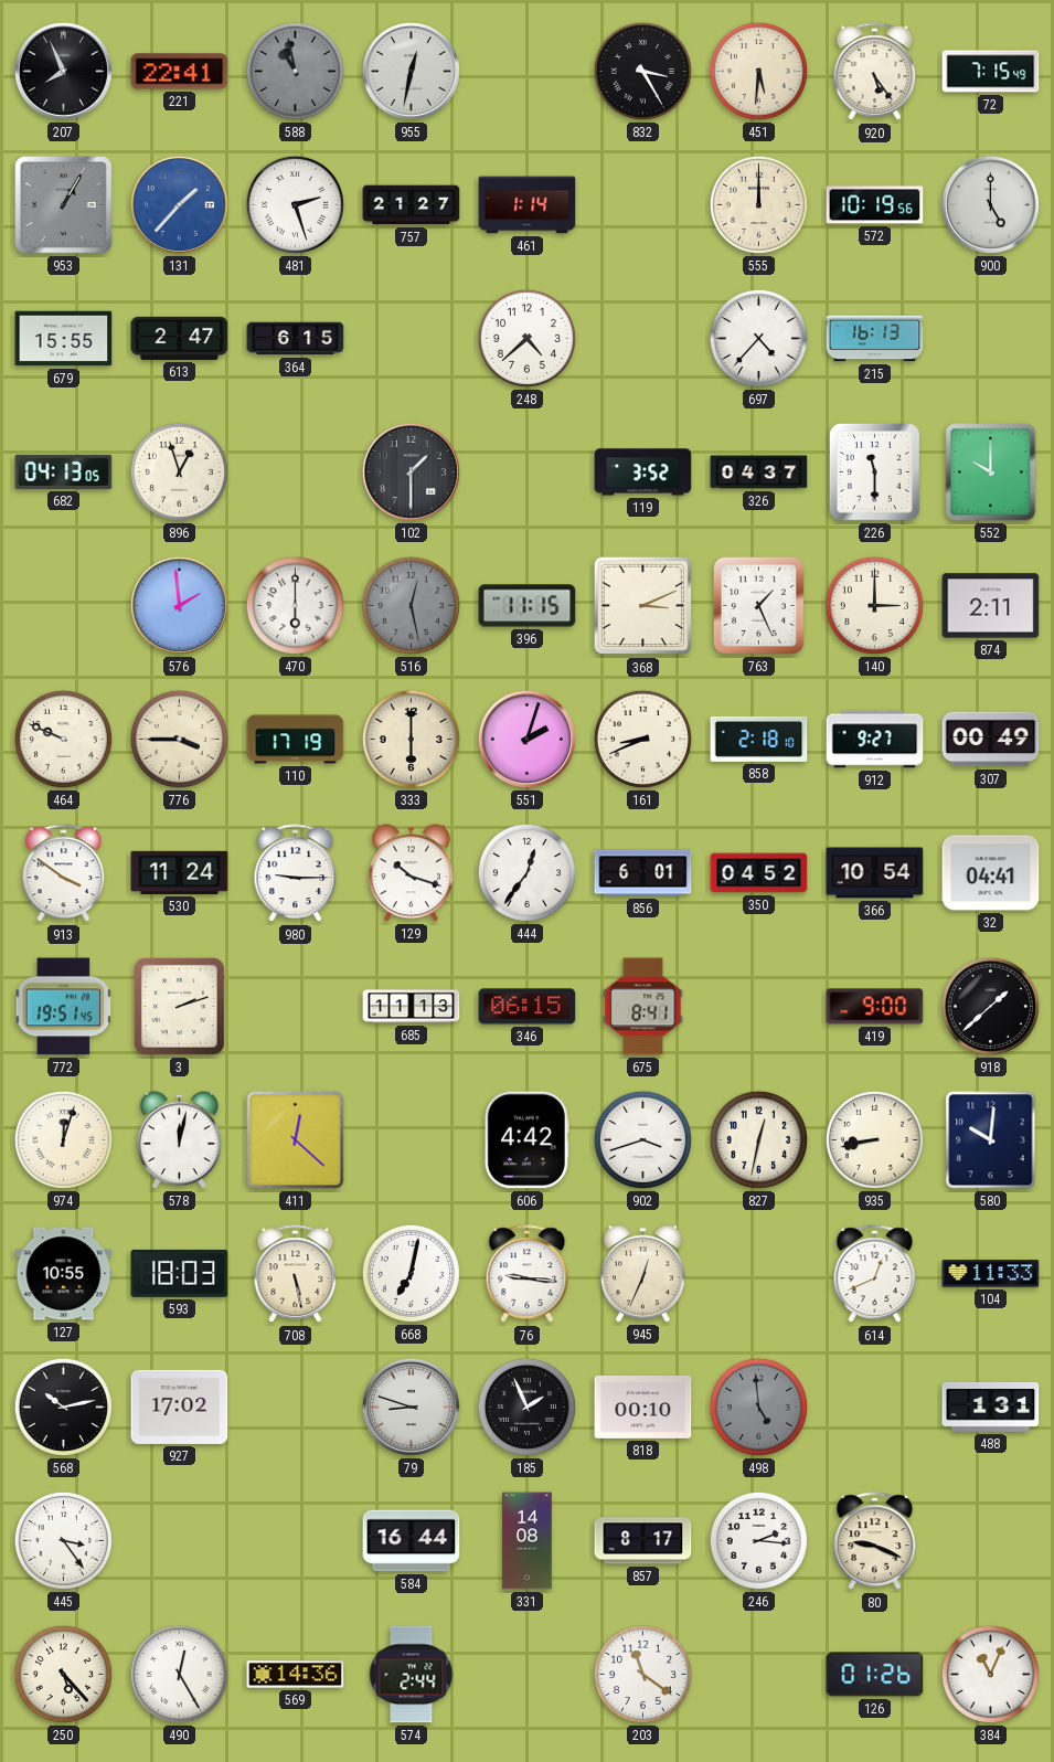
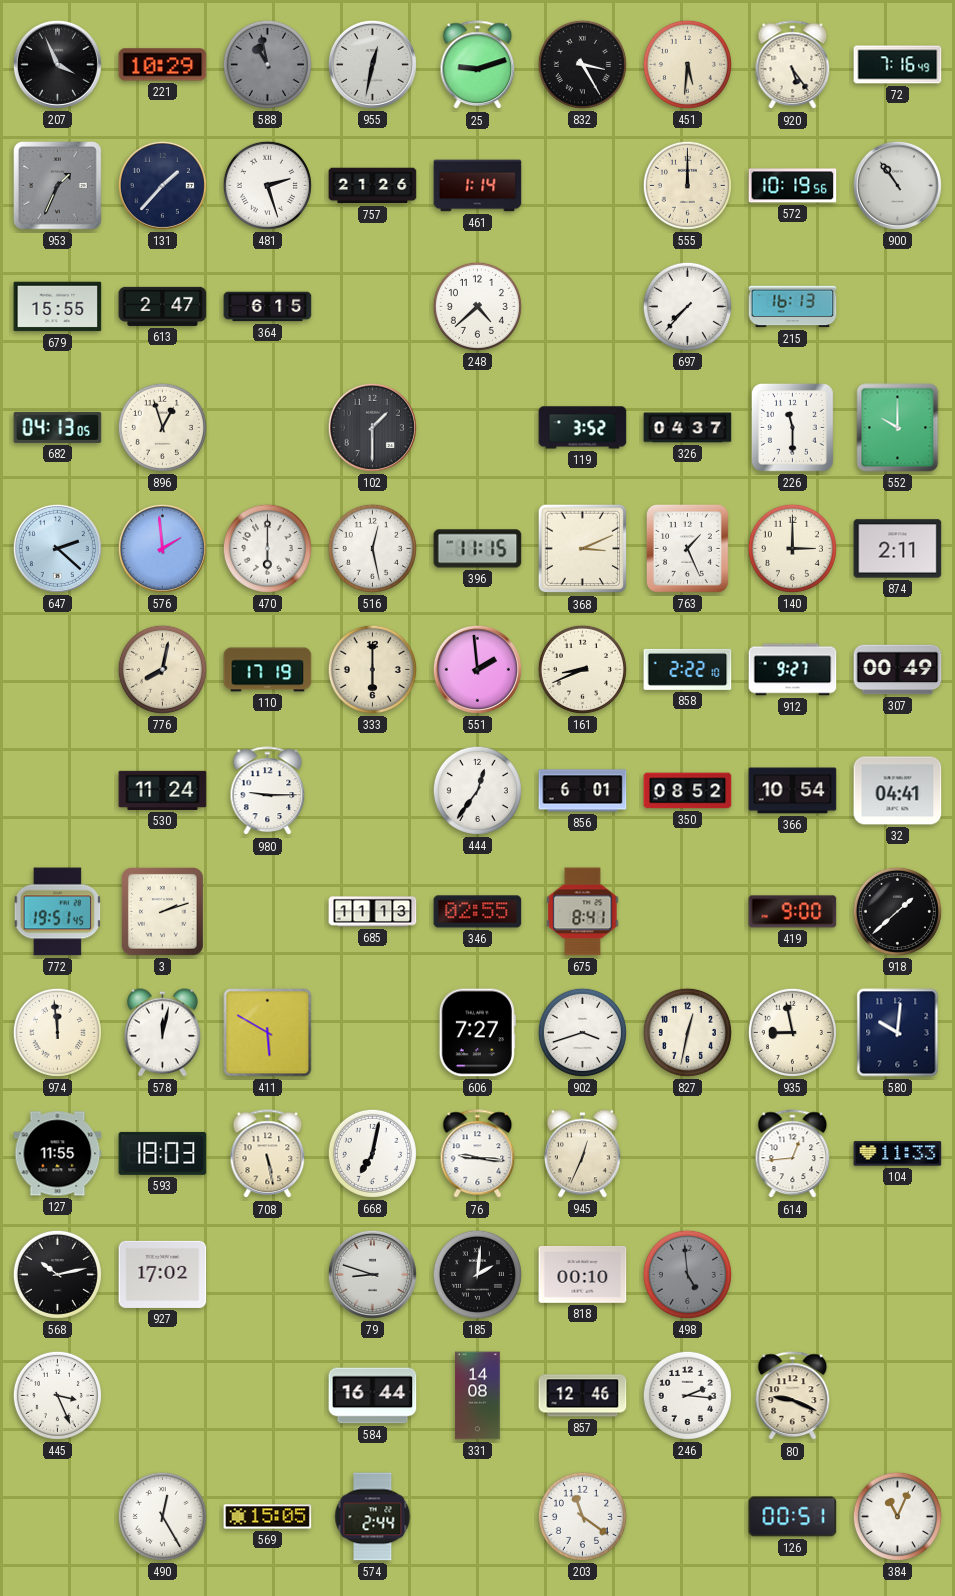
207: 7:56 -> 3:56
221: 22:41 -> 10:29
25: none -> 9:12
72: 7:15 -> 7:16
953: 1:05 -> 1:34
131 dial: blue -> navy
757: 21:27 -> 21:26
900: 5:00 -> 10:54
697: 4:37 -> 7:37
647: none -> 2:22
516 dial: grey -> white
464: 9:49 -> none
776: 3:45 -> 8:02
551: 2:03 -> 1:59
858: 2:18 -> 2:22
913: 3:51 -> none
129: 10:18 -> none
350: 04:52 -> 08:52
346: 06:15 -> 02:55
974: 12:03 -> 11:59
411: 12:22 -> 5:50
606: 4:42 -> 7:27
935: 8:43 -> 8:58
127: 10:55 -> 11:55
614: 12:41 -> 12:44
185: 1:56 -> 2:01
488: 1:31 -> none
445: 3:24 -> 3:26
857: 8:17 -> 12:46
250: 5:23 -> none
569: 14:36 -> 15:05
126: 01:26 -> 00:51
